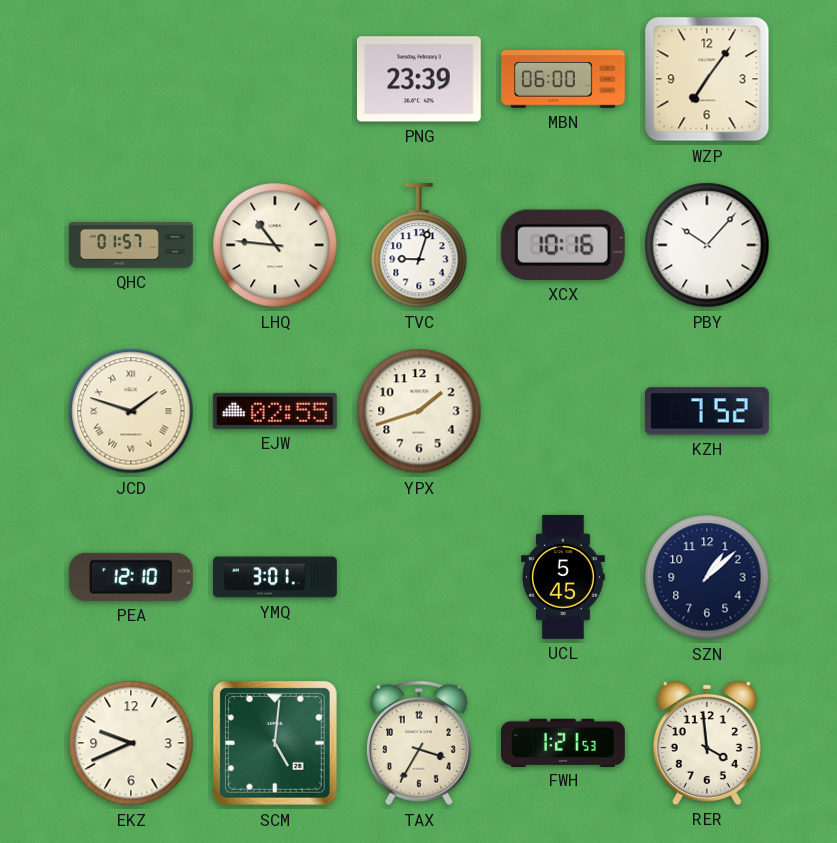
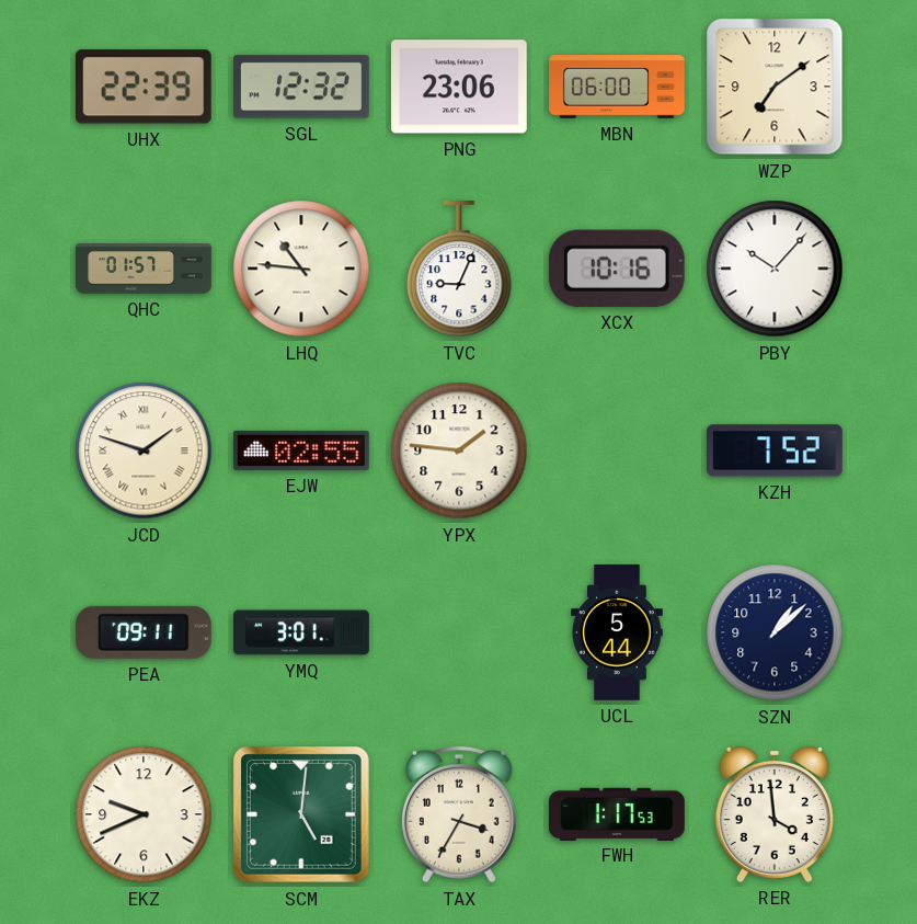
UHX: none -> 22:39
SGL: none -> 12:32
PNG: 23:39 -> 23:06
WZP: 7:06 -> 7:09
TVC: 9:03 -> 9:04
YPX: 1:42 -> 1:46
PEA: 12:10 -> 09:11
UCL: 5:45 -> 5:44
FWH: 1:21 -> 1:17
